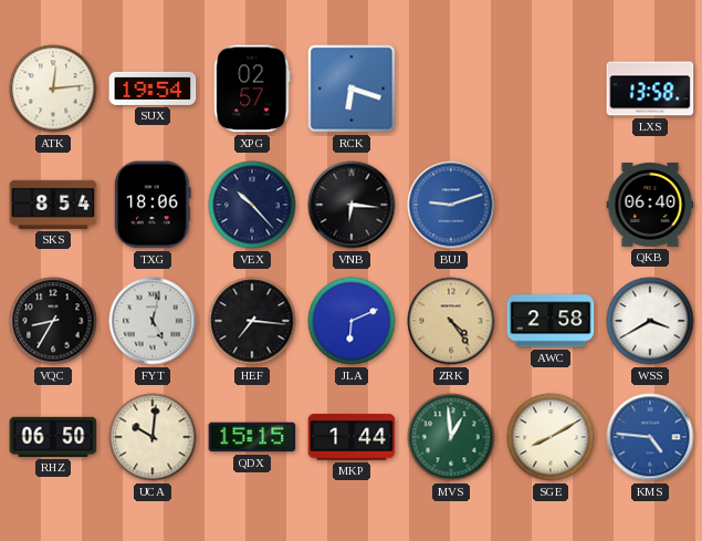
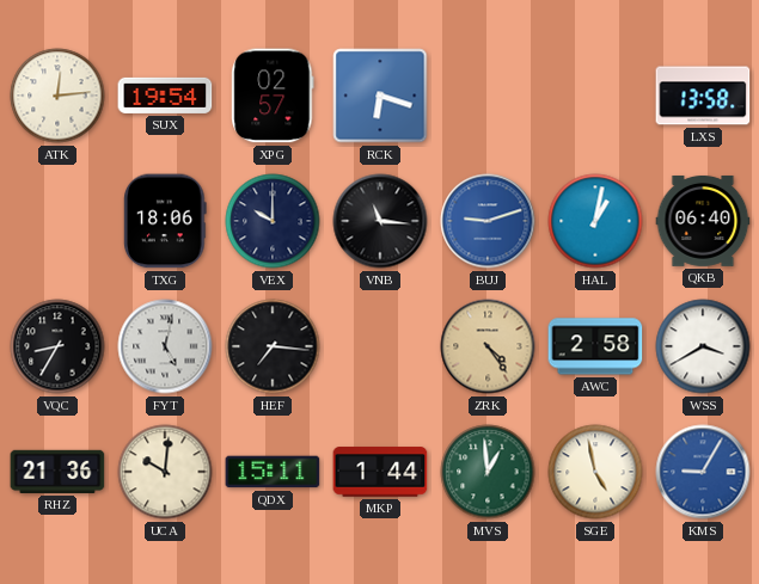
SKS: 8:54 -> none
VEX: 10:23 -> 10:00
VNB: 6:16 -> 11:16
HAL: none -> 1:02
JLA: 6:11 -> none
RHZ: 06:50 -> 21:36
QDX: 15:15 -> 15:11
SGE: 8:10 -> 4:58
KMS: 4:46 -> 9:05
